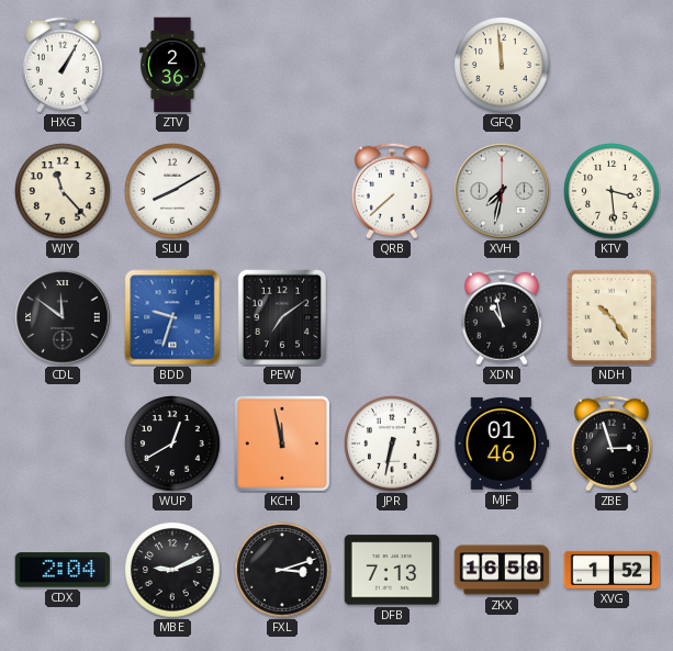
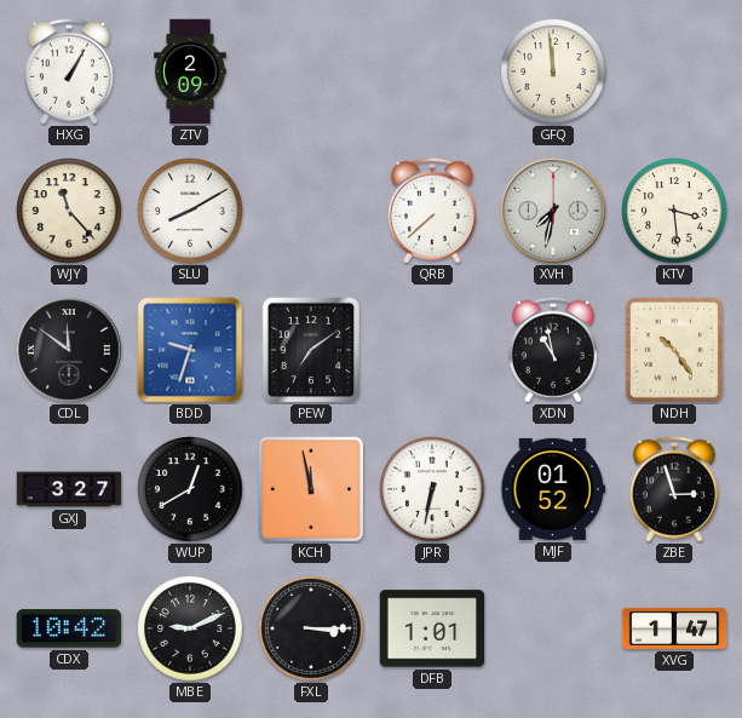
ZTV: 2:36 -> 2:09
GXJ: none -> 3:27
MJF: 01:46 -> 01:52
CDX: 2:04 -> 10:42
FXL: 3:12 -> 3:15
DFB: 7:13 -> 1:01
ZKX: 16:58 -> none
XVG: 1:52 -> 1:47
